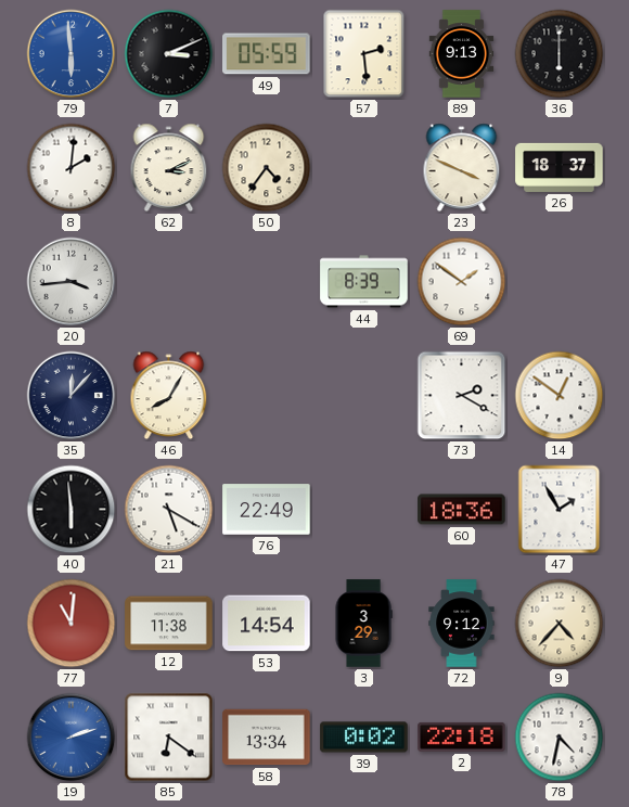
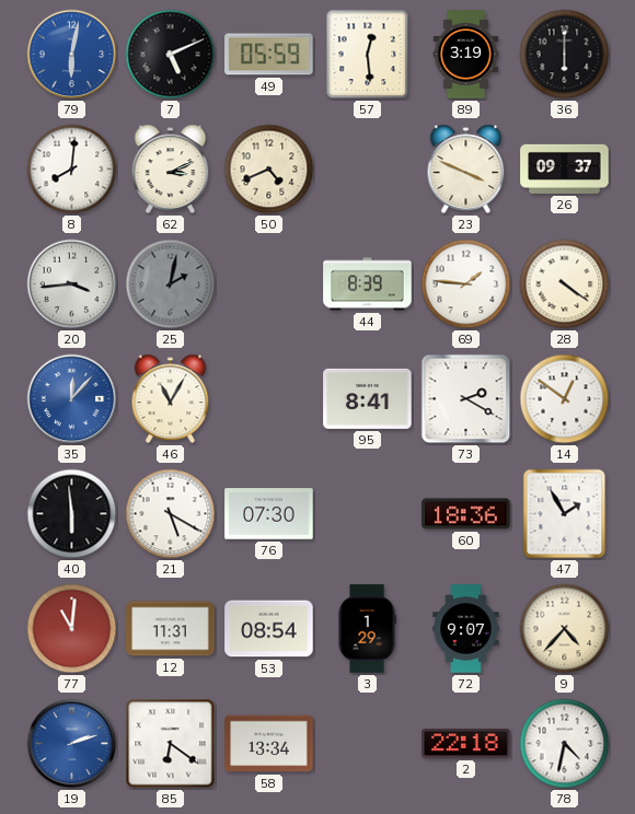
79: 5:59 -> 6:02
7: 3:11 -> 5:11
57: 2:29 -> 12:29
89: 9:13 -> 3:19
8: 2:01 -> 8:01
50: 4:36 -> 4:41
26: 18:37 -> 09:37
25: none -> 2:02
69: 1:51 -> 1:46
28: none -> 4:21
35 dial: navy -> blue
46: 8:05 -> 11:05
95: none -> 8:41
76: 22:49 -> 07:30
12: 11:38 -> 11:31
53: 14:54 -> 08:54
3: 3:29 -> 1:29
72: 9:12 -> 9:07
39: 0:02 -> none
